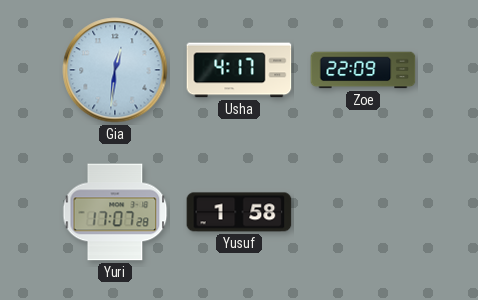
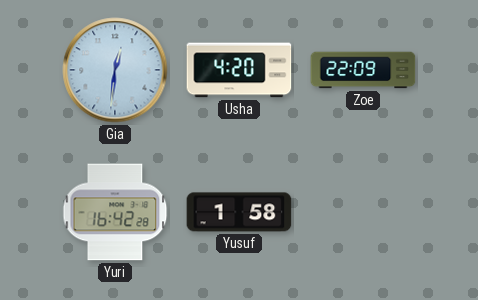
Usha: 4:17 -> 4:20
Yuri: 17:07 -> 16:42
